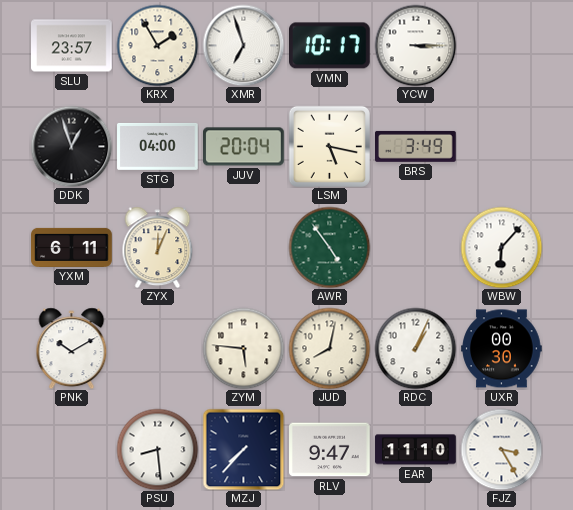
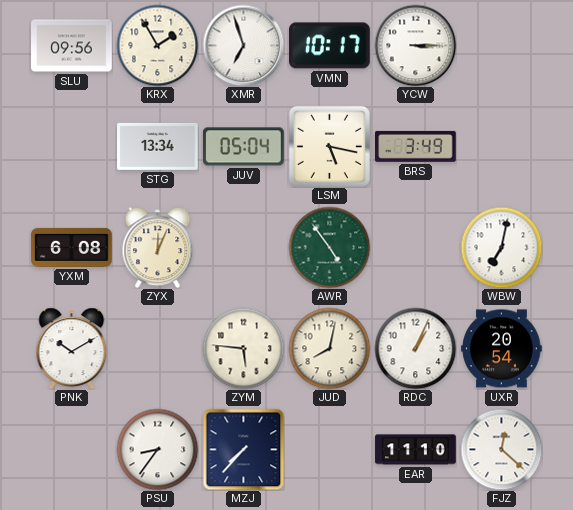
SLU: 23:57 -> 09:56
DDK: 12:57 -> none
STG: 04:00 -> 13:34
JUV: 20:04 -> 05:04
YXM: 6:11 -> 6:08
WBW: 6:07 -> 7:02
UXR: 00:30 -> 20:54
PSU: 8:29 -> 8:36
RLV: 9:47 -> none
FJZ: 3:25 -> 12:22
